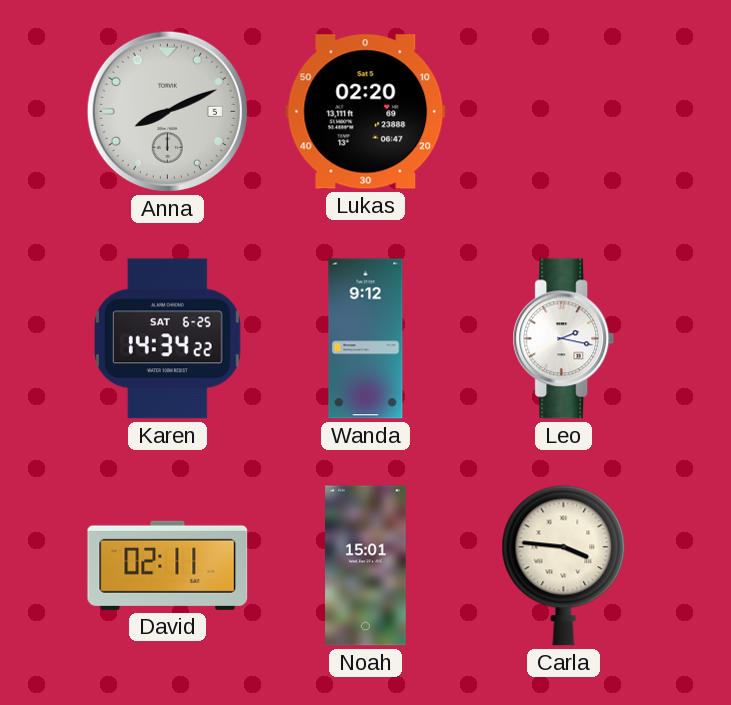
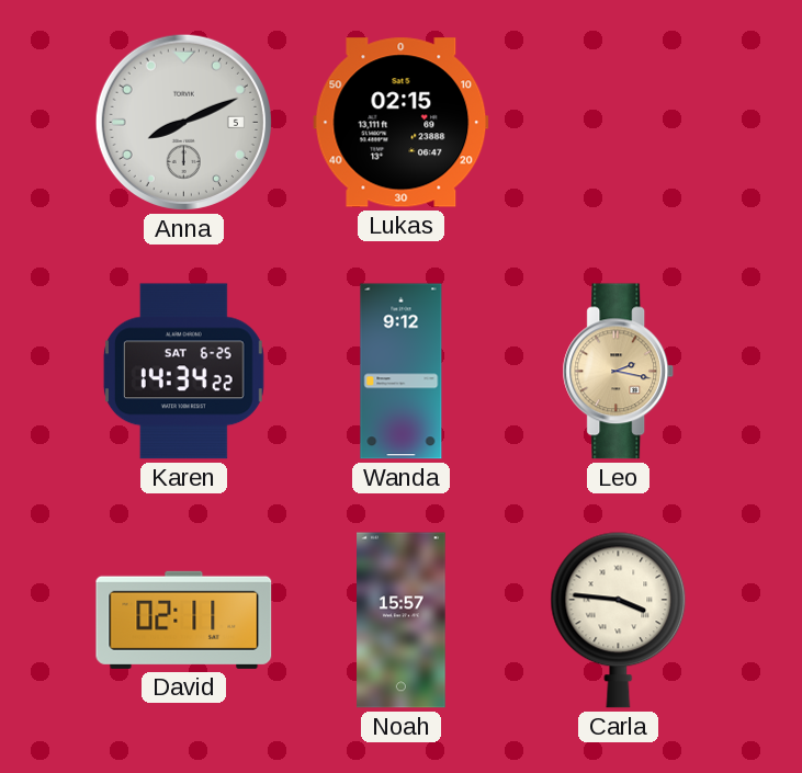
Lukas: 02:20 -> 02:15
Leo dial: white -> champagne
Noah: 15:01 -> 15:57
